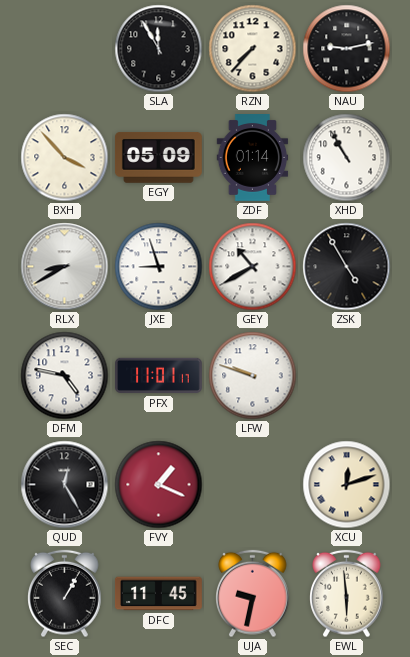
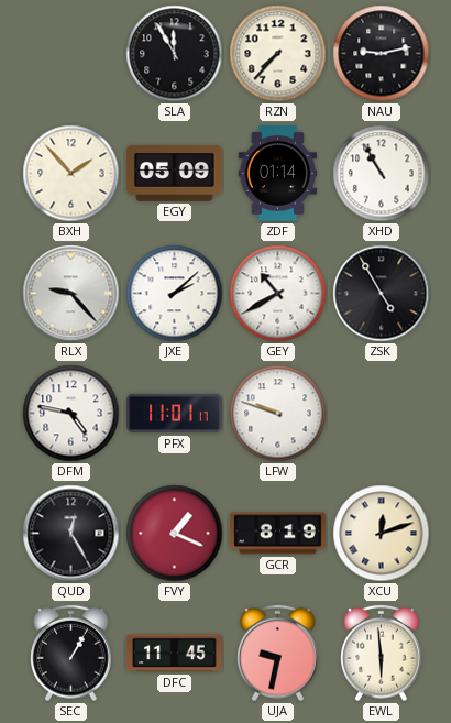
BXH: 3:53 -> 1:53
RLX: 8:40 -> 9:23
JXE: 8:57 -> 2:08
GCR: none -> 8:19
